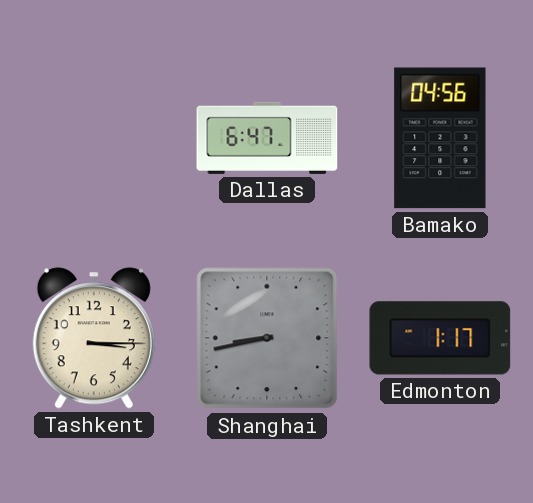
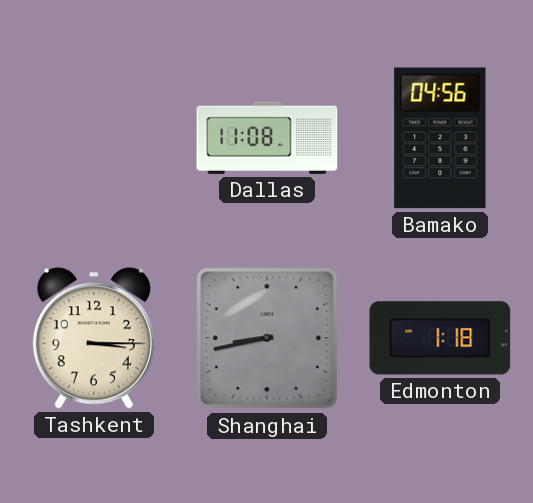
Dallas: 6:47 -> 11:08
Edmonton: 1:17 -> 1:18
